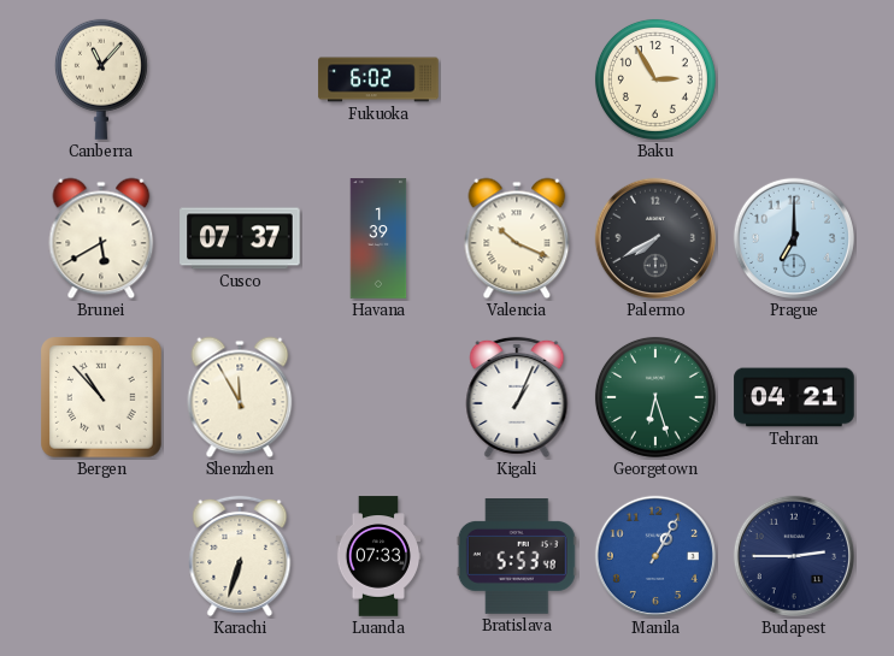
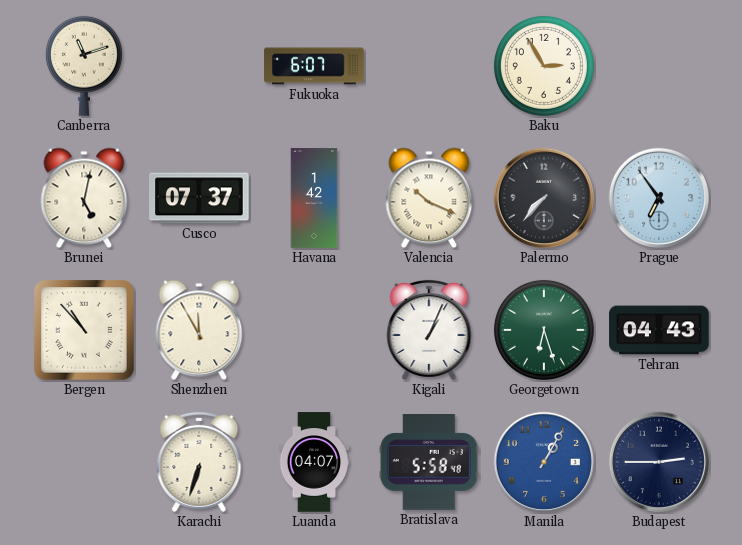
Canberra: 11:07 -> 11:12
Fukuoka: 6:02 -> 6:07
Brunei: 5:40 -> 5:02
Havana: 1:39 -> 1:42
Palermo: 7:40 -> 7:37
Prague: 7:00 -> 6:54
Tehran: 04:21 -> 04:43
Luanda: 07:33 -> 04:07
Bratislava: 5:53 -> 5:58
